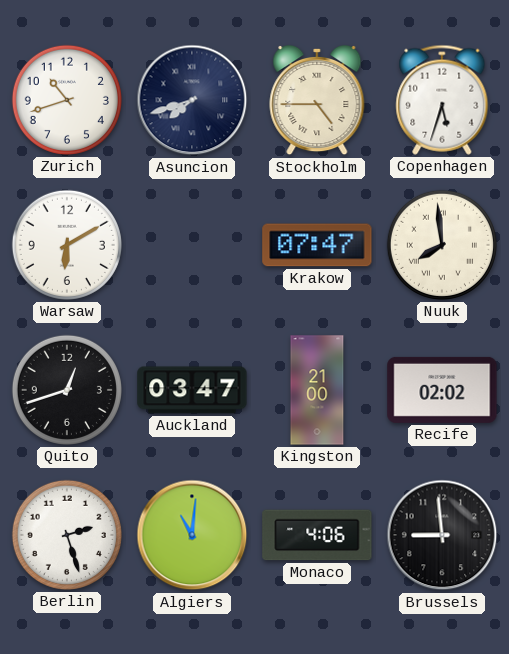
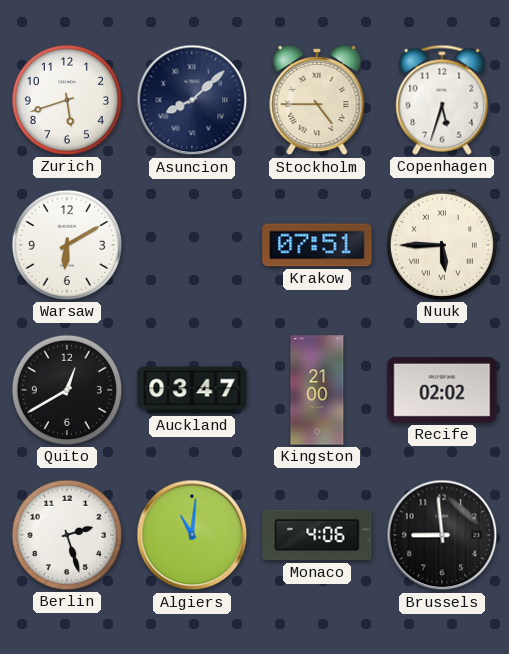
Zurich: 10:42 -> 5:42
Asuncion: 7:42 -> 8:08
Krakow: 07:47 -> 07:51
Nuuk: 7:59 -> 5:45
Quito: 12:42 -> 12:40
